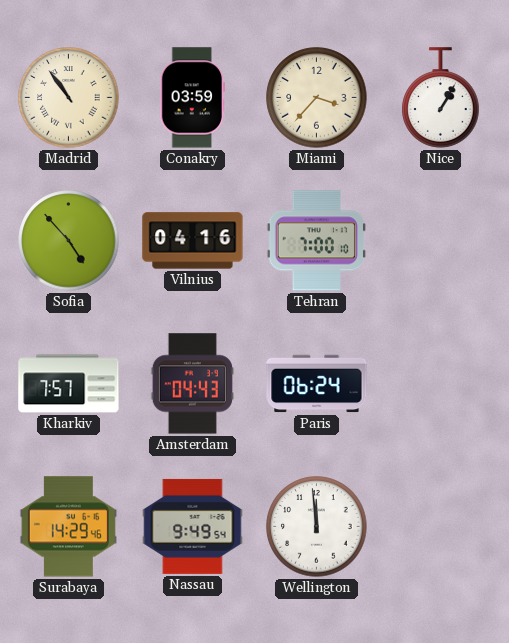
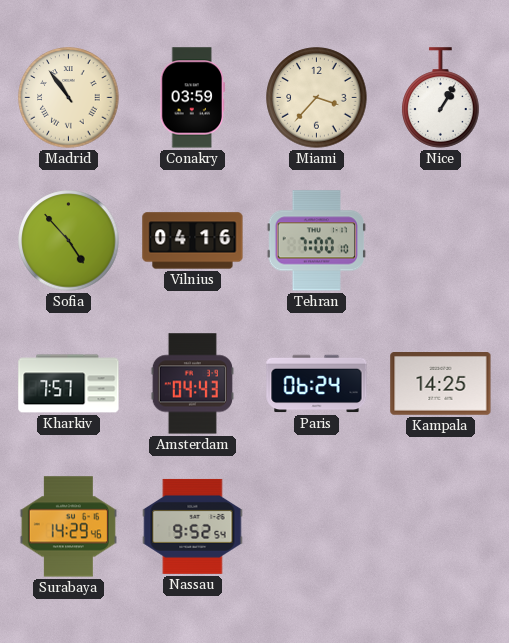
Kampala: none -> 14:25
Nassau: 9:49 -> 9:52
Wellington: 11:59 -> none
